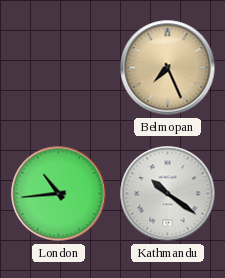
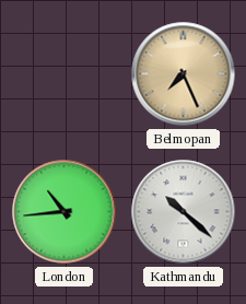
Kathmandu: 10:21 -> 10:22
